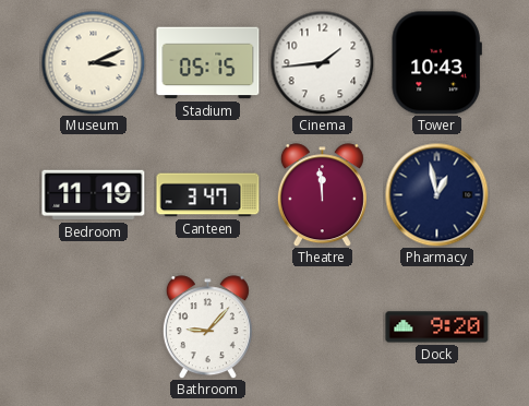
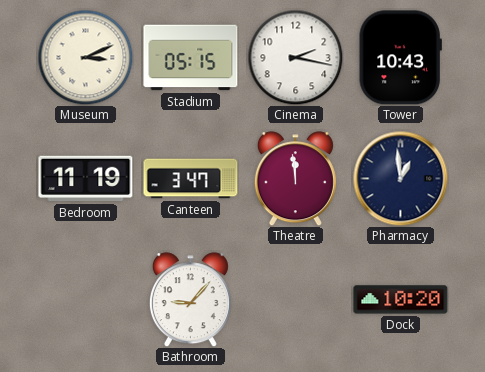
Cinema: 1:44 -> 2:17
Pharmacy: 12:58 -> 12:59
Dock: 9:20 -> 10:20
